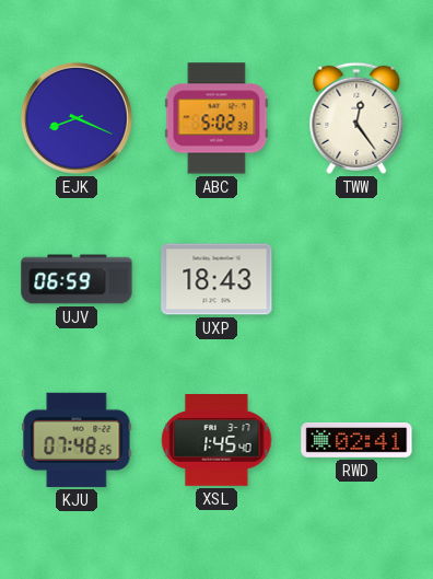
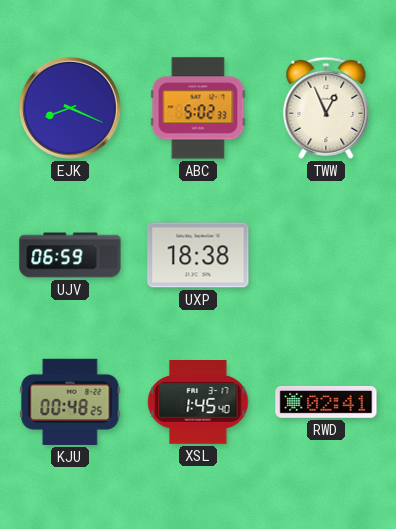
TWW: 12:24 -> 12:56
UXP: 18:43 -> 18:38
KJU: 07:48 -> 00:48
